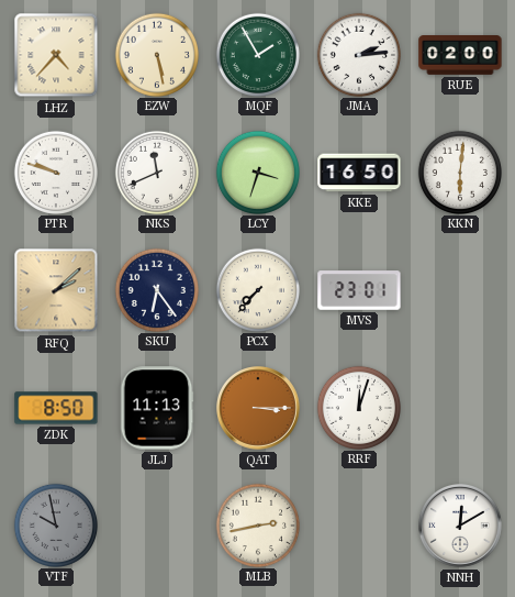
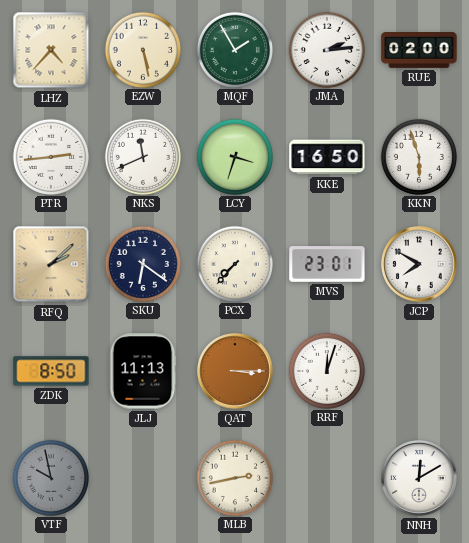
PTR: 9:48 -> 2:44
KKN: 6:01 -> 5:57
SKU: 6:24 -> 6:21
JCP: none -> 7:50
